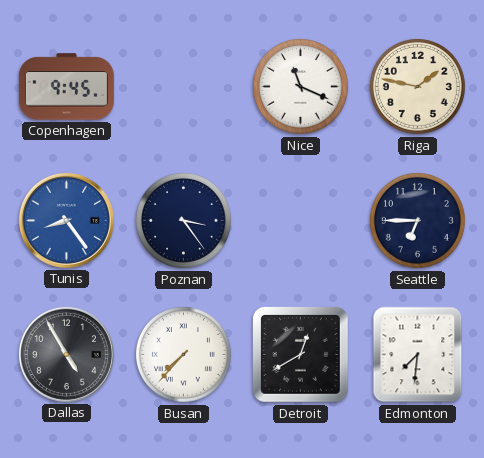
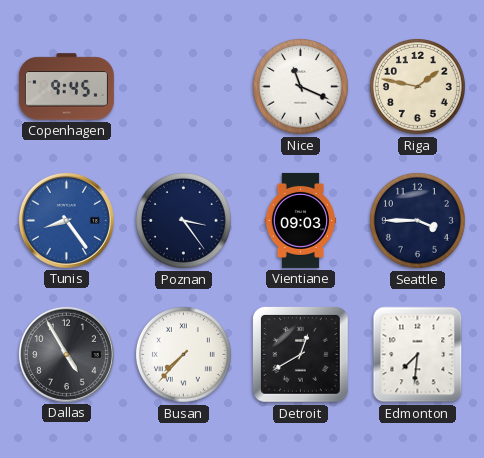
Vientiane: none -> 09:03
Seattle: 6:45 -> 3:45
